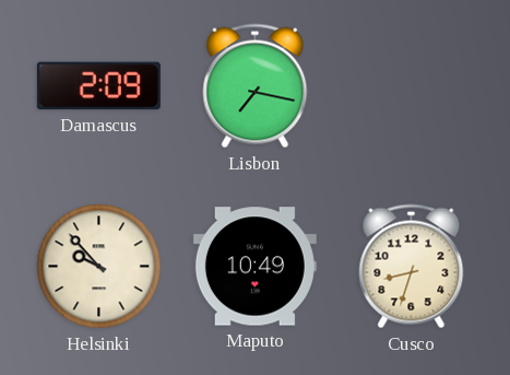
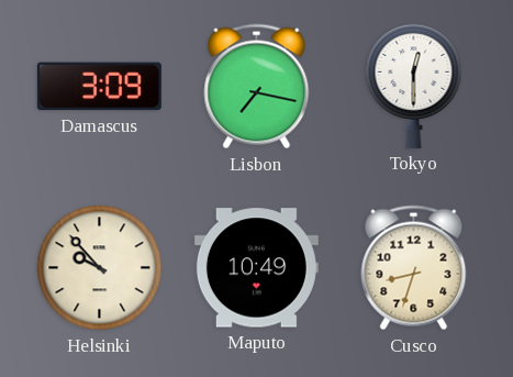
Damascus: 2:09 -> 3:09
Tokyo: none -> 12:30
